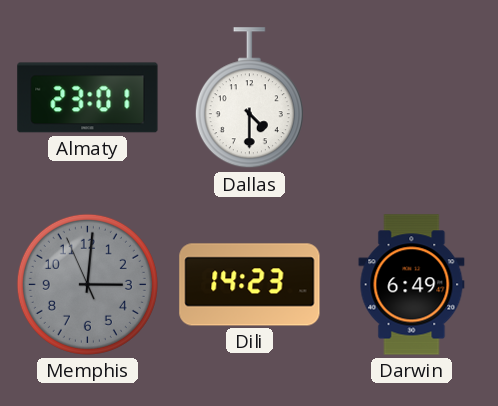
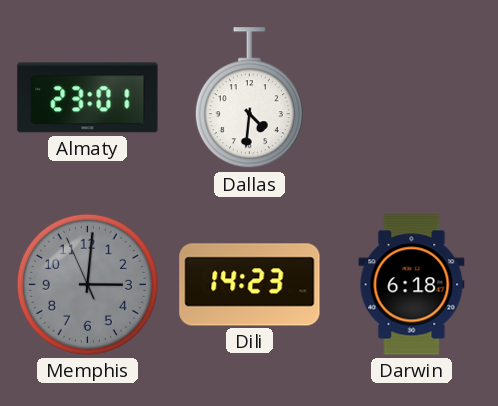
Dallas: 4:30 -> 4:31
Darwin: 6:49 -> 6:18
